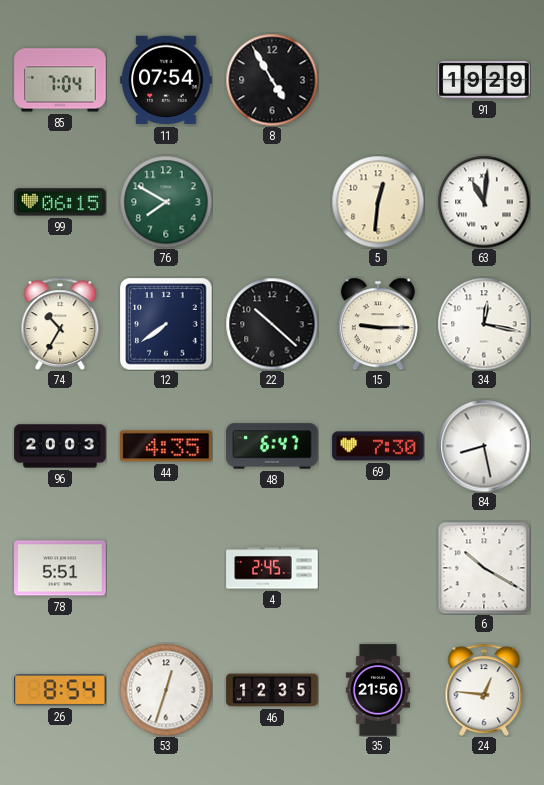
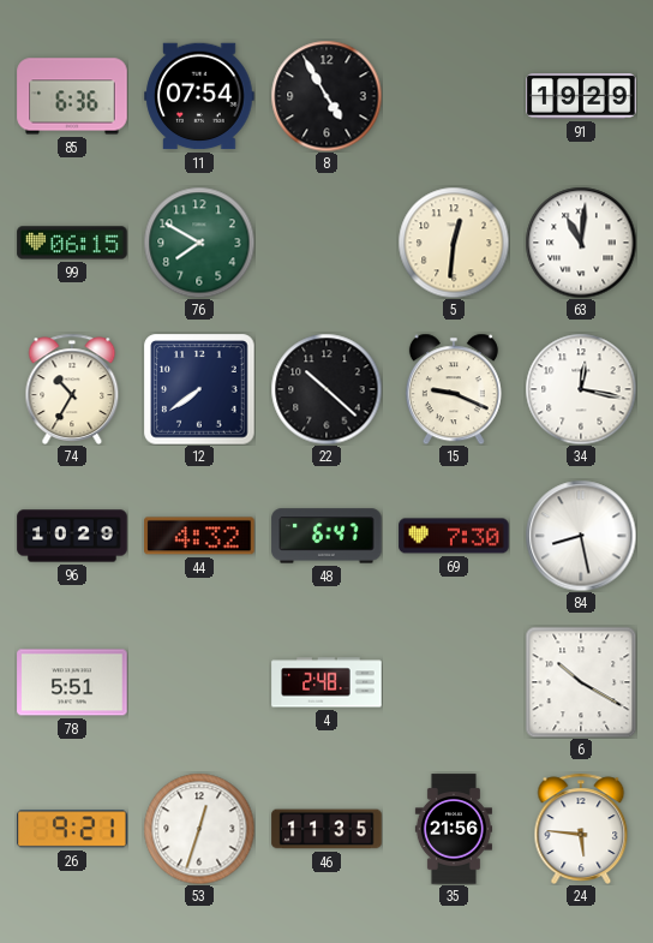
85: 7:04 -> 6:36
15: 9:15 -> 9:19
96: 20:03 -> 10:29
44: 4:35 -> 4:32
4: 2:45 -> 2:48
26: 8:54 -> 9:21
46: 12:35 -> 11:35
24: 12:46 -> 5:46
